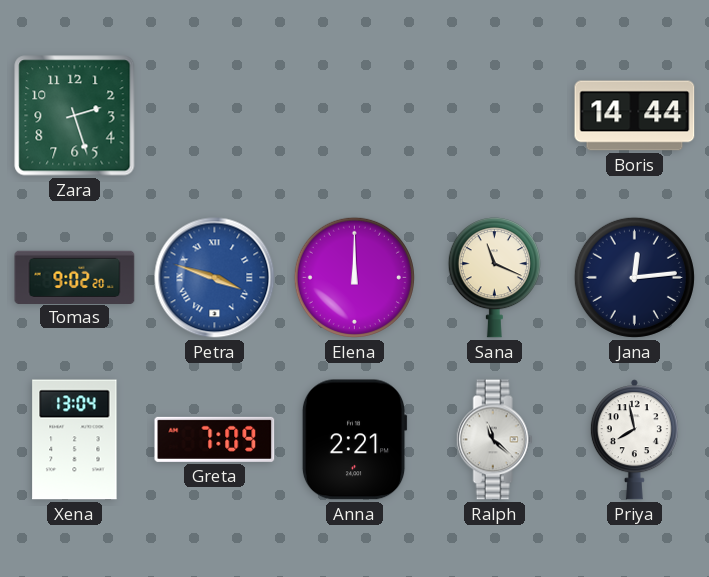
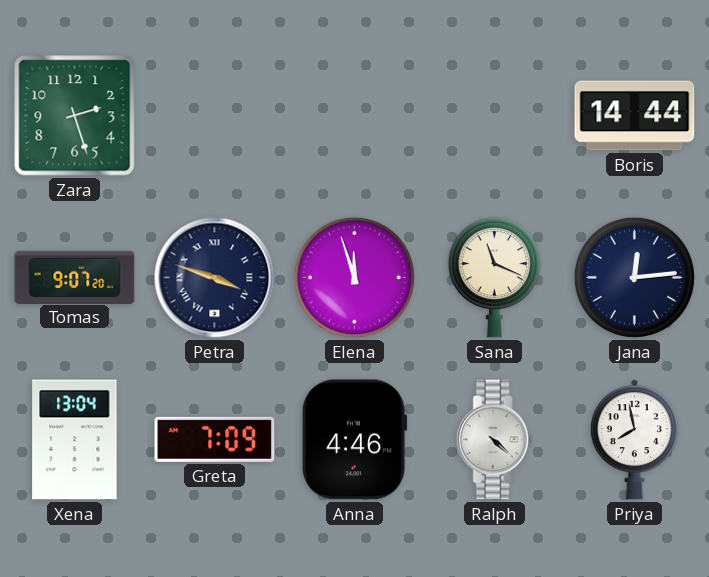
Tomas: 9:02 -> 9:07
Petra dial: blue -> navy
Elena: 12:00 -> 11:57
Anna: 2:21 -> 4:46
Ralph: 11:22 -> 4:22
